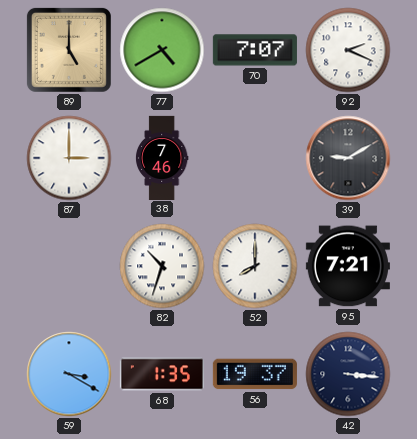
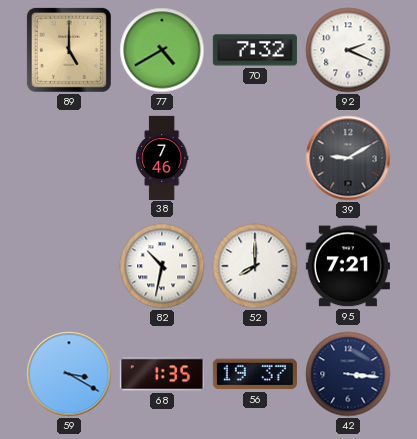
70: 7:07 -> 7:32
87: 3:00 -> none
82: 10:33 -> 10:32
